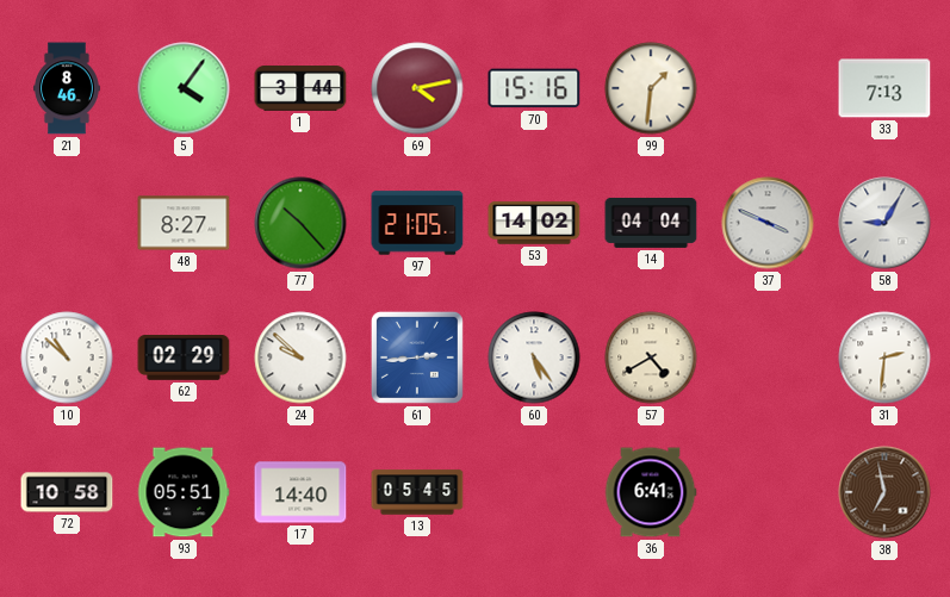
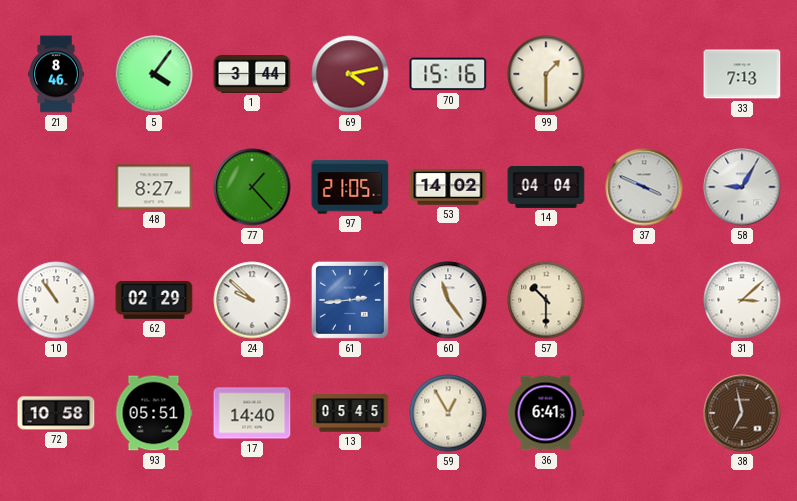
99: 1:31 -> 1:30
77: 10:23 -> 1:23
10: 10:52 -> 10:54
60: 5:24 -> 11:24
57: 4:40 -> 10:30
31: 2:31 -> 3:08
59: none -> 12:55
